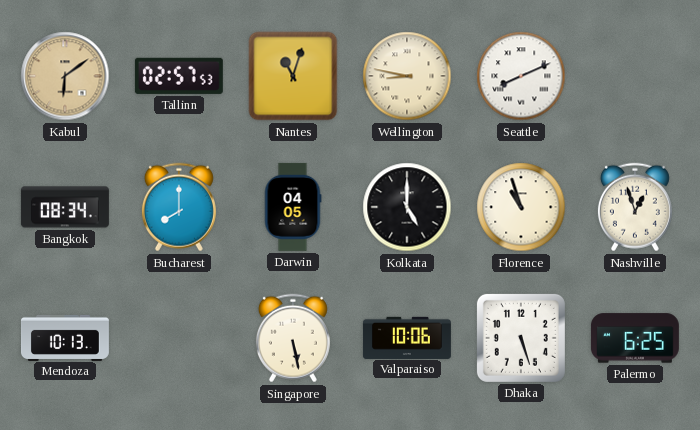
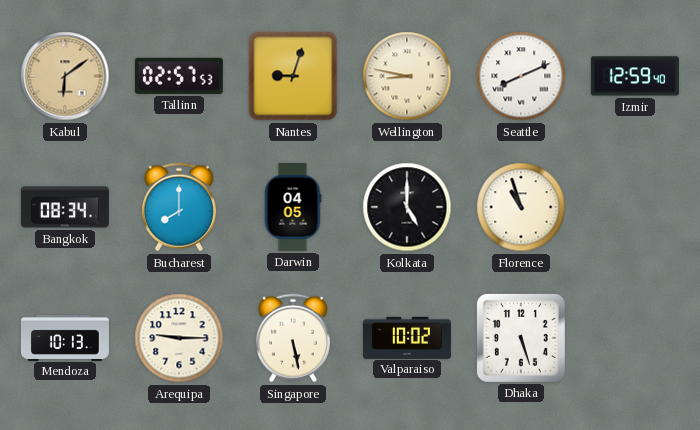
Nantes: 11:03 -> 9:03
Izmir: none -> 12:59
Nashville: 12:57 -> none
Arequipa: none -> 9:15
Valparaiso: 10:06 -> 10:02
Palermo: 6:25 -> none
